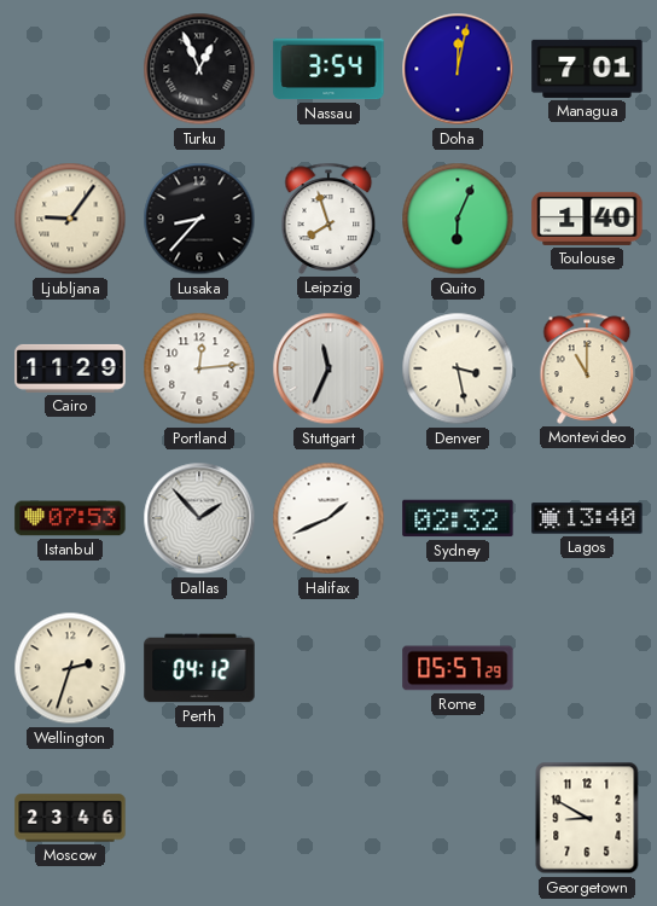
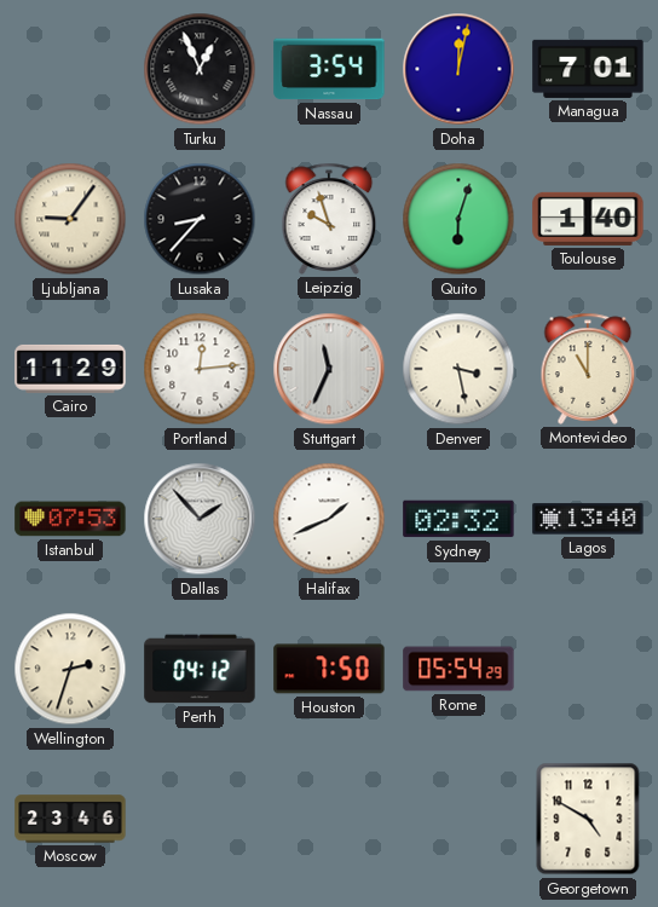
Leipzig: 7:57 -> 9:57
Quito: 6:04 -> 6:03
Houston: none -> 7:50
Rome: 05:57 -> 05:54
Georgetown: 8:50 -> 4:50
